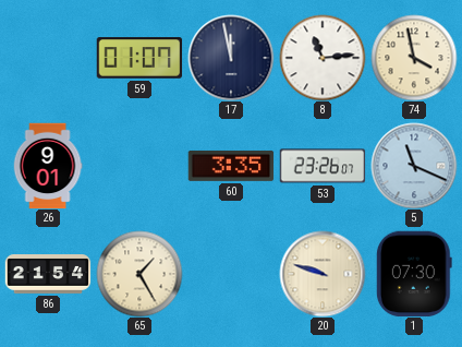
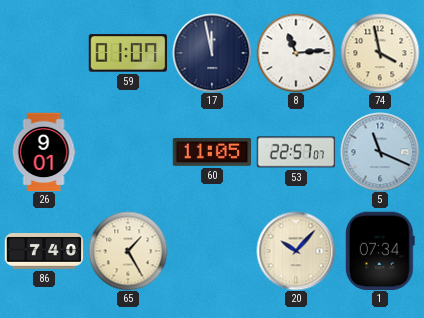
60: 3:35 -> 11:05
53: 23:26 -> 22:57
86: 21:54 -> 7:40
20: 9:48 -> 10:07
1: 07:30 -> 07:34
